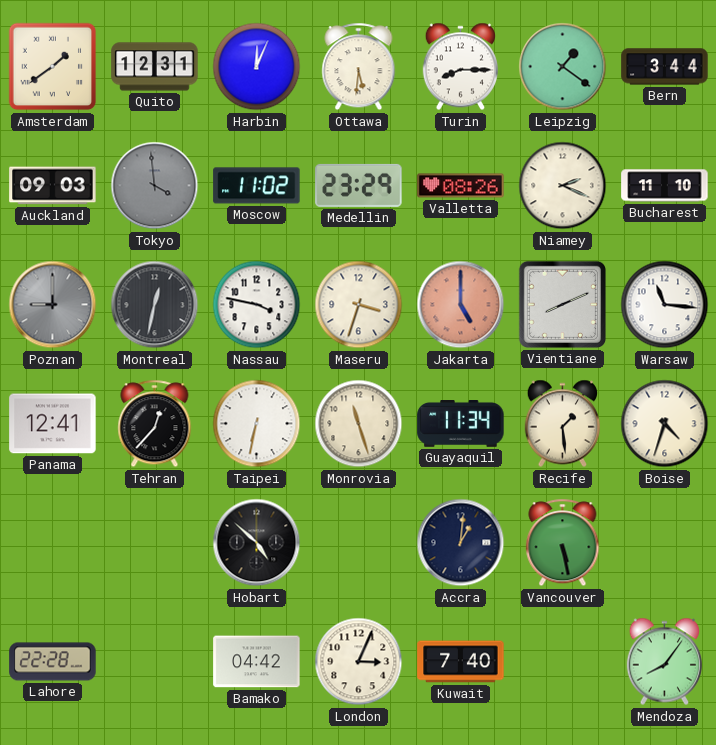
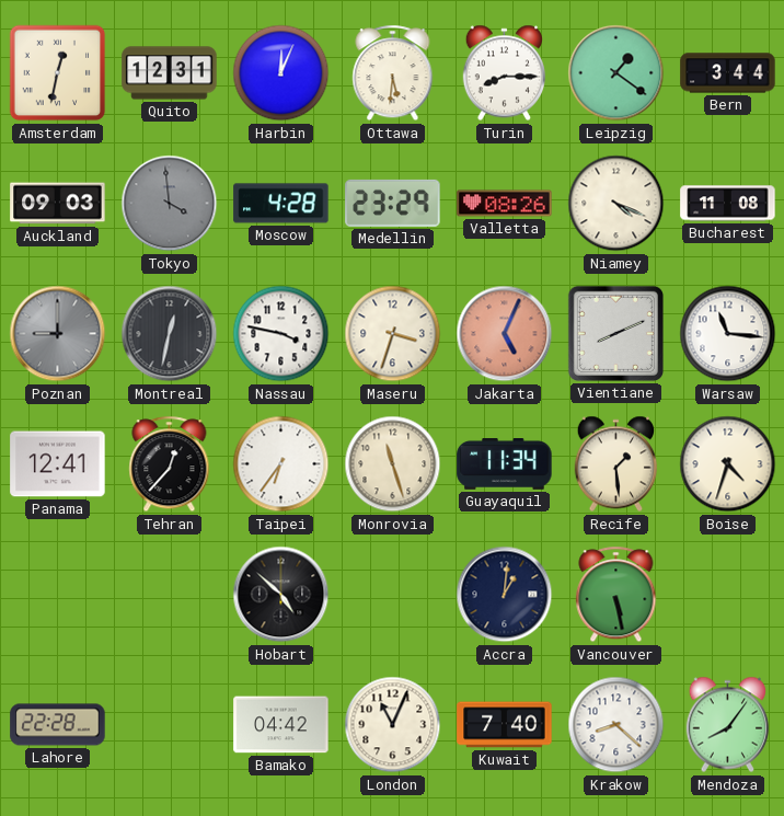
Amsterdam: 1:39 -> 12:32
Moscow: 11:02 -> 4:28
Niamey: 2:19 -> 4:19
Bucharest: 11:10 -> 11:08
Jakarta: 5:00 -> 5:04
Taipei: 6:32 -> 6:36
London: 3:04 -> 11:04
Krakow: none -> 8:22
